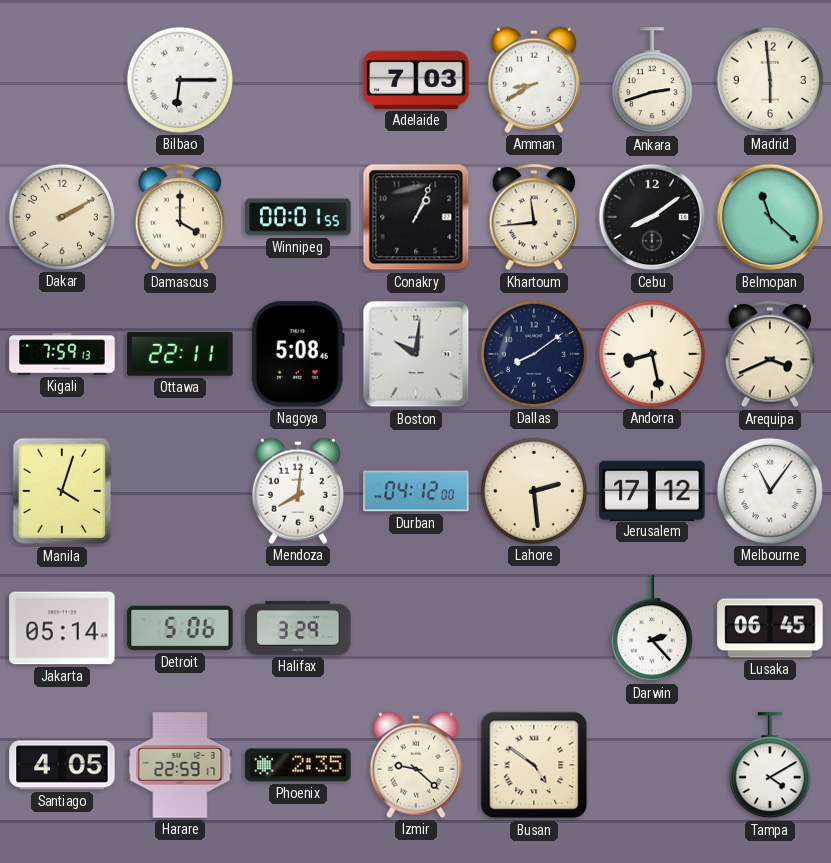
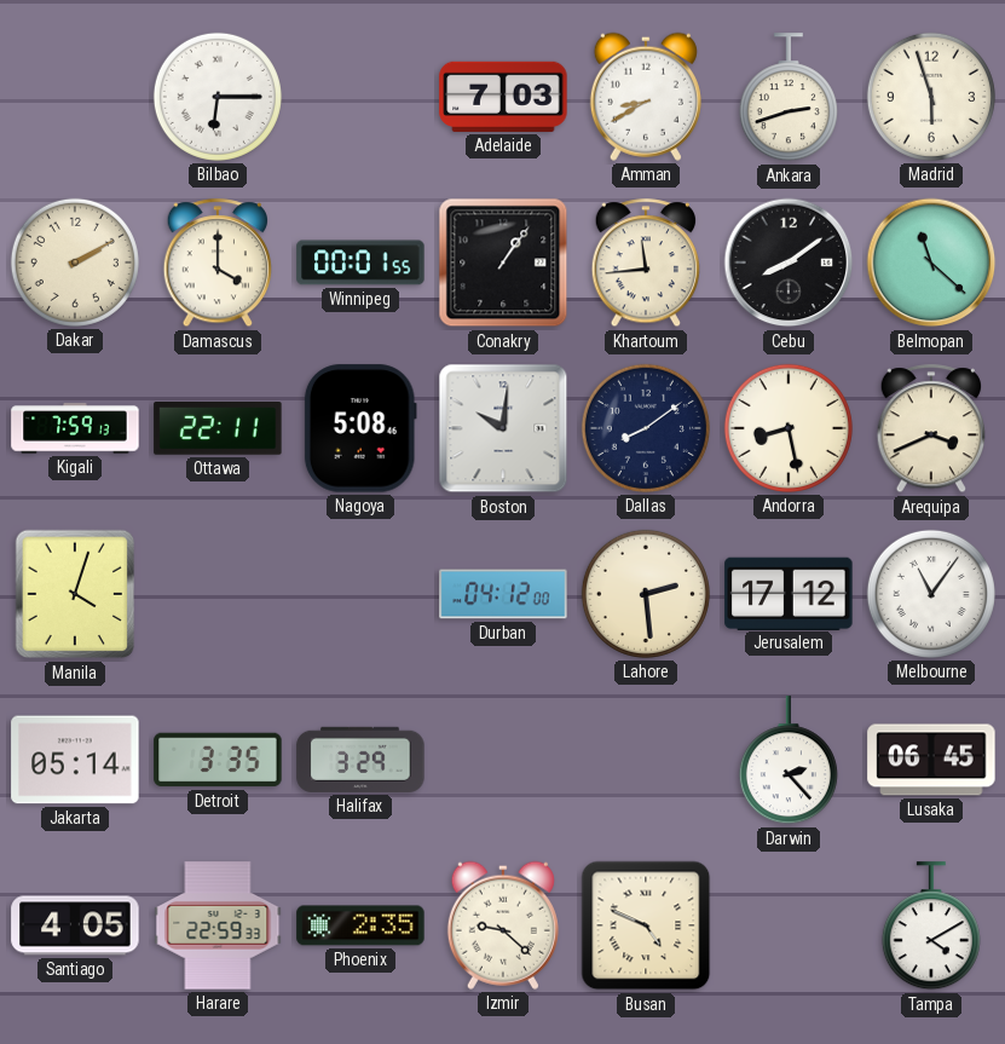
Madrid: 5:59 -> 5:57
Conakry: 1:04 -> 1:06
Mendoza: 8:01 -> none
Detroit: 5:06 -> 3:35
Harare: 22:59:17 -> 22:59:33
Busan: 4:51 -> 4:49
